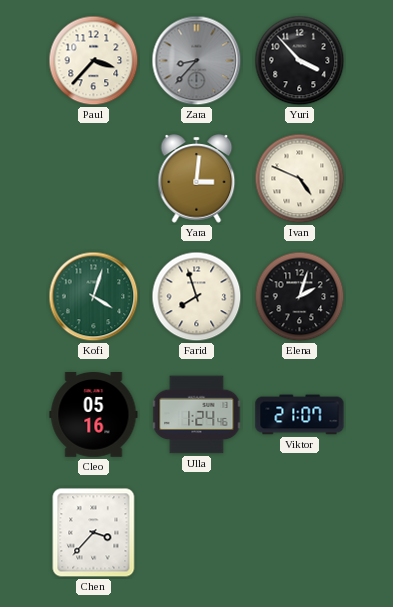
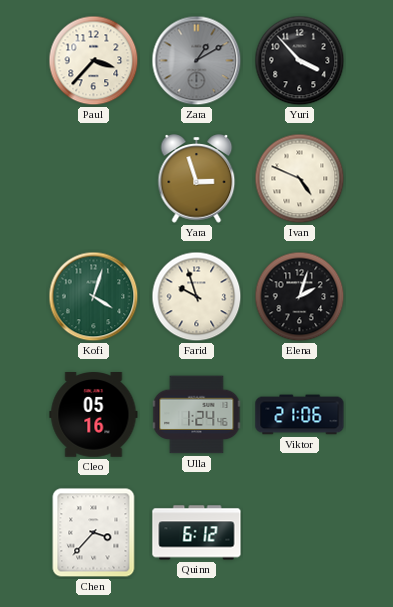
Zara: 8:37 -> 1:10
Yara: 3:01 -> 2:57
Farid: 7:57 -> 9:57
Viktor: 21:07 -> 21:06
Quinn: none -> 6:12
